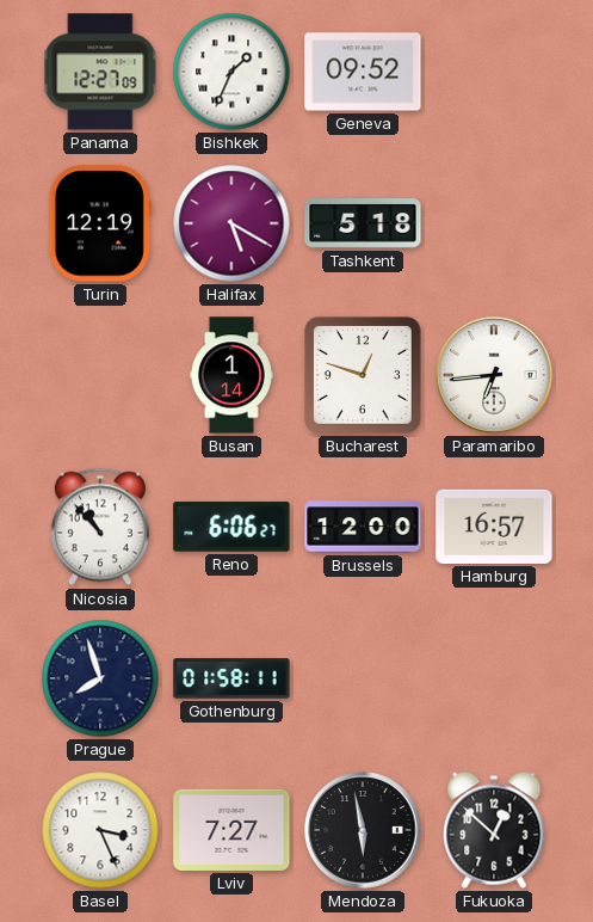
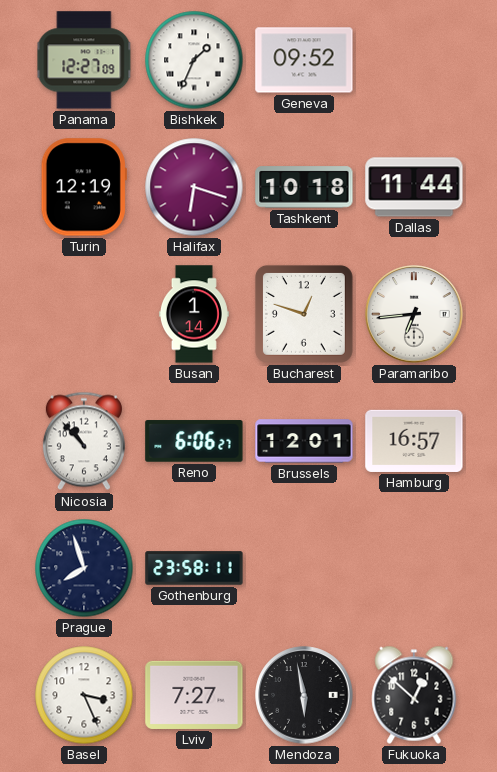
Halifax: 5:20 -> 6:18
Tashkent: 5:18 -> 10:18
Dallas: none -> 11:44
Brussels: 12:00 -> 12:01
Gothenburg: 01:58 -> 23:58
